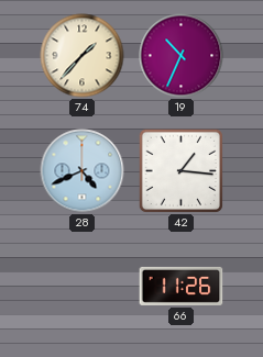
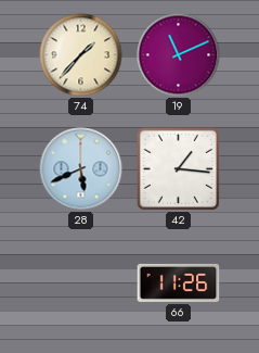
19: 10:34 -> 11:11
28: 4:41 -> 5:41
